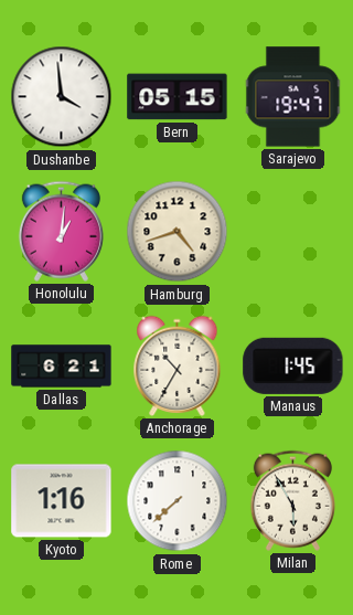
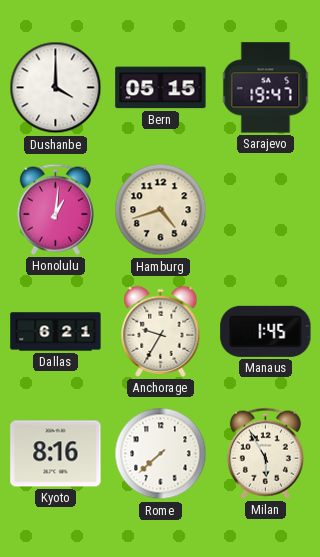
Dushanbe: 3:59 -> 4:00
Anchorage: 10:35 -> 9:35
Kyoto: 1:16 -> 8:16
